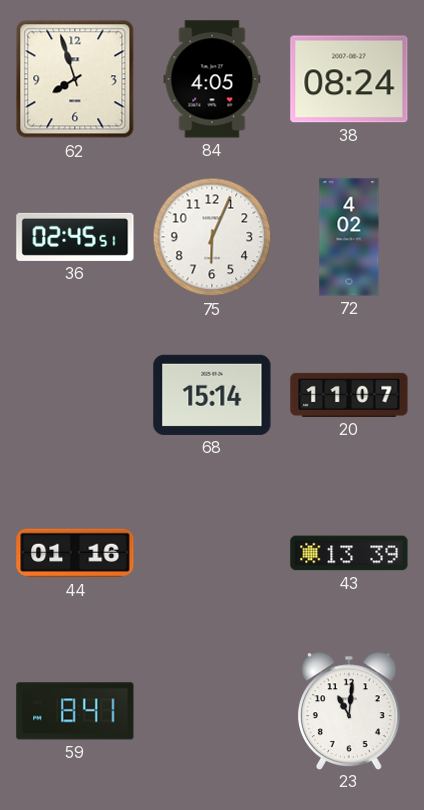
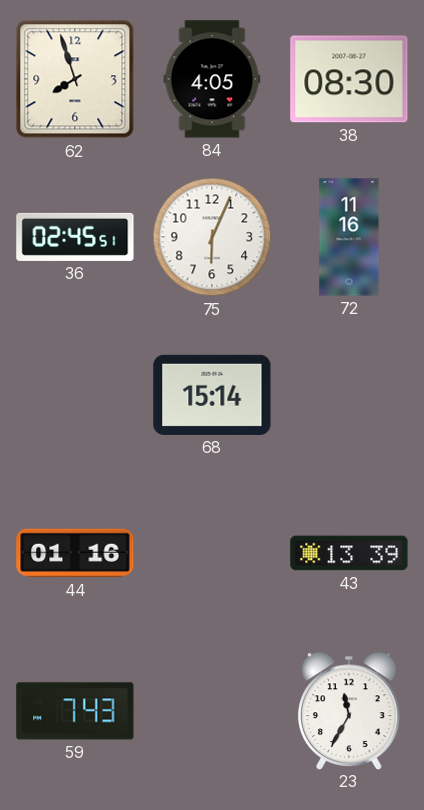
38: 08:24 -> 08:30
72: 4:02 -> 11:16
20: 11:07 -> none
59: 8:41 -> 7:43
23: 11:01 -> 11:35
